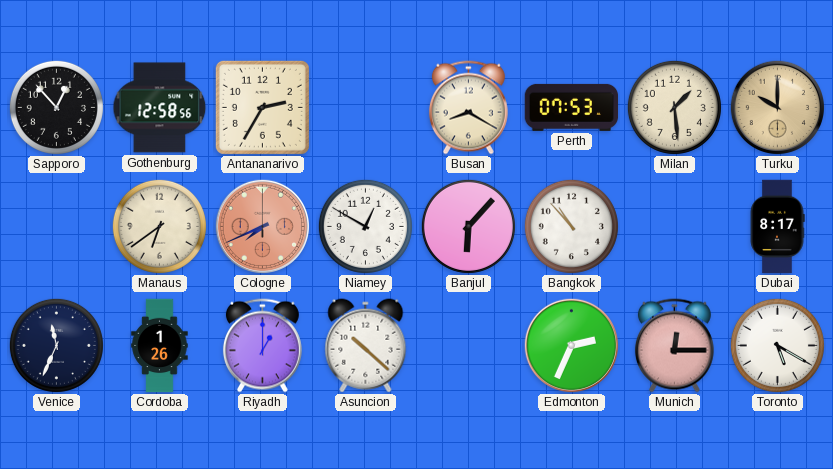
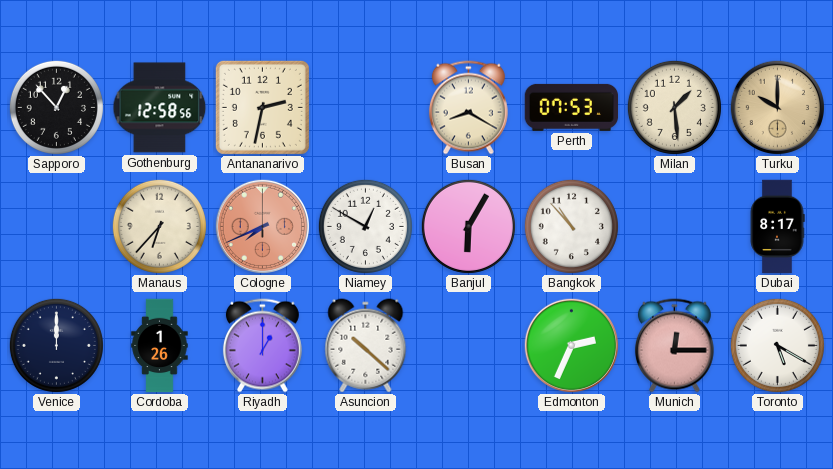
Antananarivo: 2:35 -> 2:32
Manaus: 6:39 -> 6:37
Banjul: 6:07 -> 6:05
Venice: 11:34 -> 12:00
